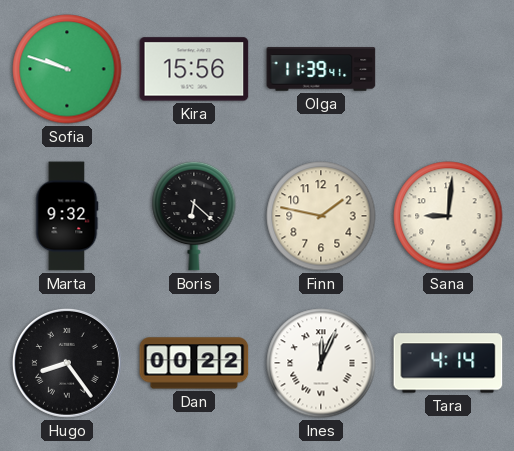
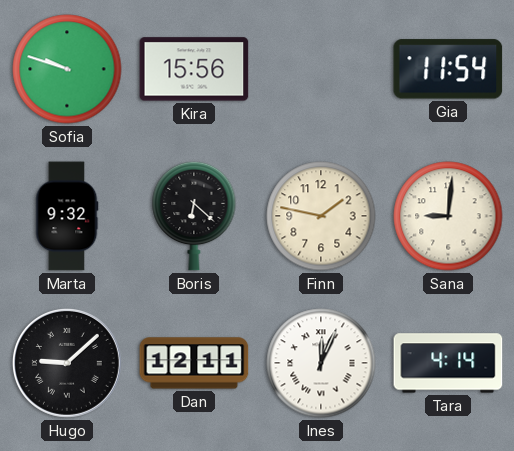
Olga: 11:39 -> none
Gia: none -> 11:54
Hugo: 8:24 -> 9:08
Dan: 00:22 -> 12:11
